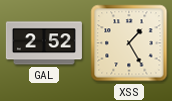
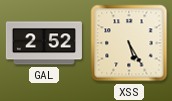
XSS: 1:25 -> 5:25
